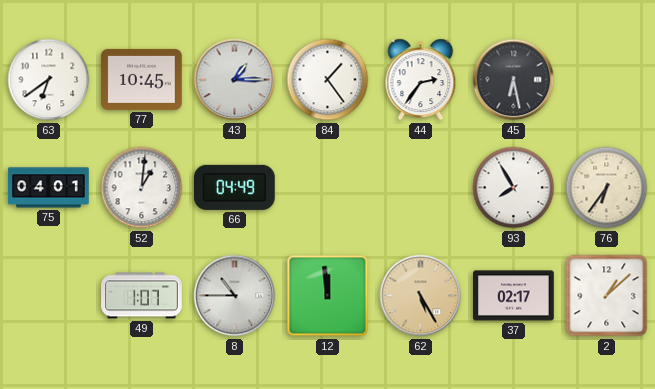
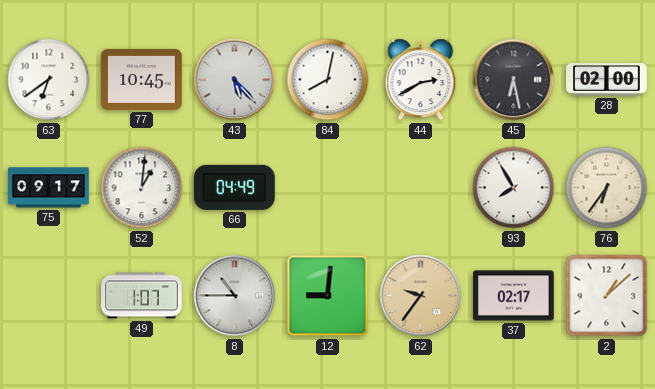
43: 1:15 -> 5:23
84: 1:24 -> 8:02
44: 2:36 -> 2:40
28: none -> 02:00
75: 04:01 -> 09:17
12: 11:59 -> 9:01
62: 5:25 -> 9:36
